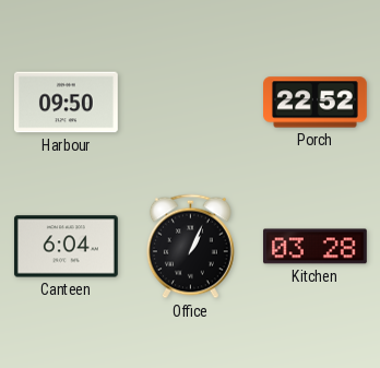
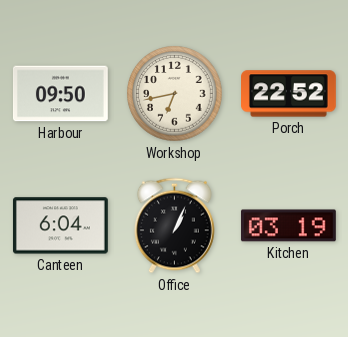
Workshop: none -> 6:43
Kitchen: 03:28 -> 03:19
